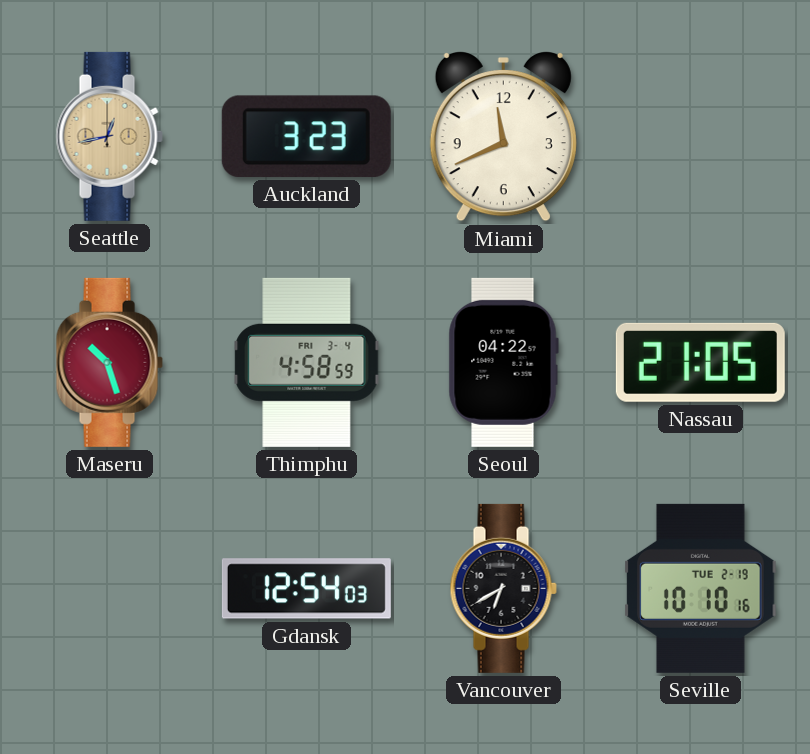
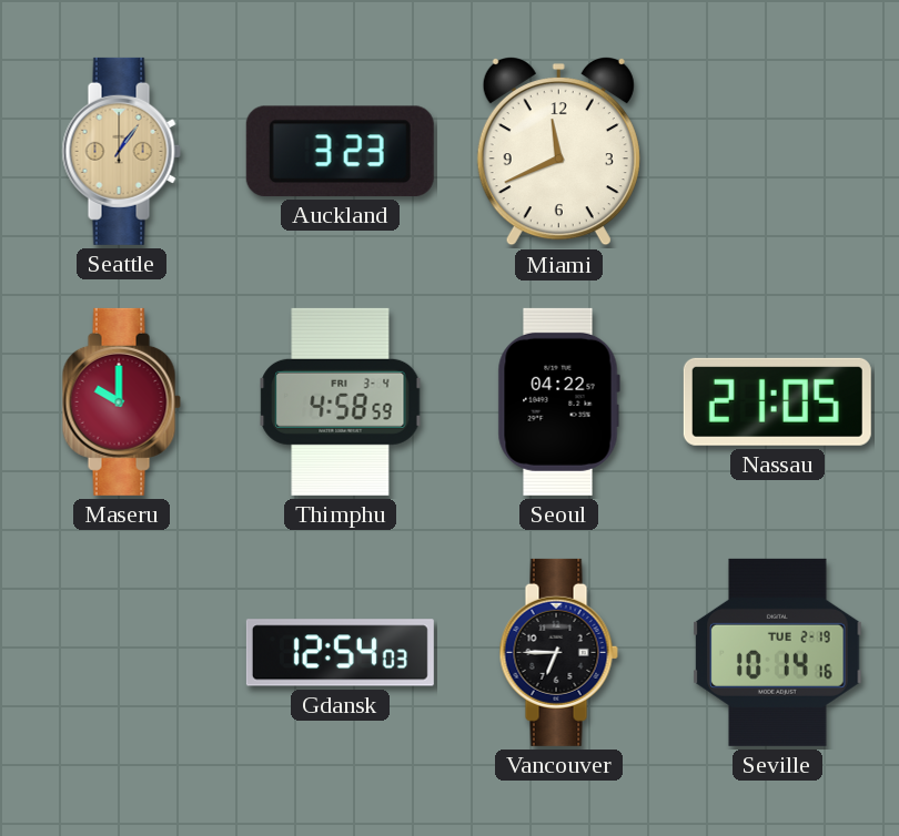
Seattle: 12:43 -> 1:06
Maseru: 10:27 -> 10:00
Vancouver: 6:40 -> 6:45
Seville: 10:10 -> 10:14
